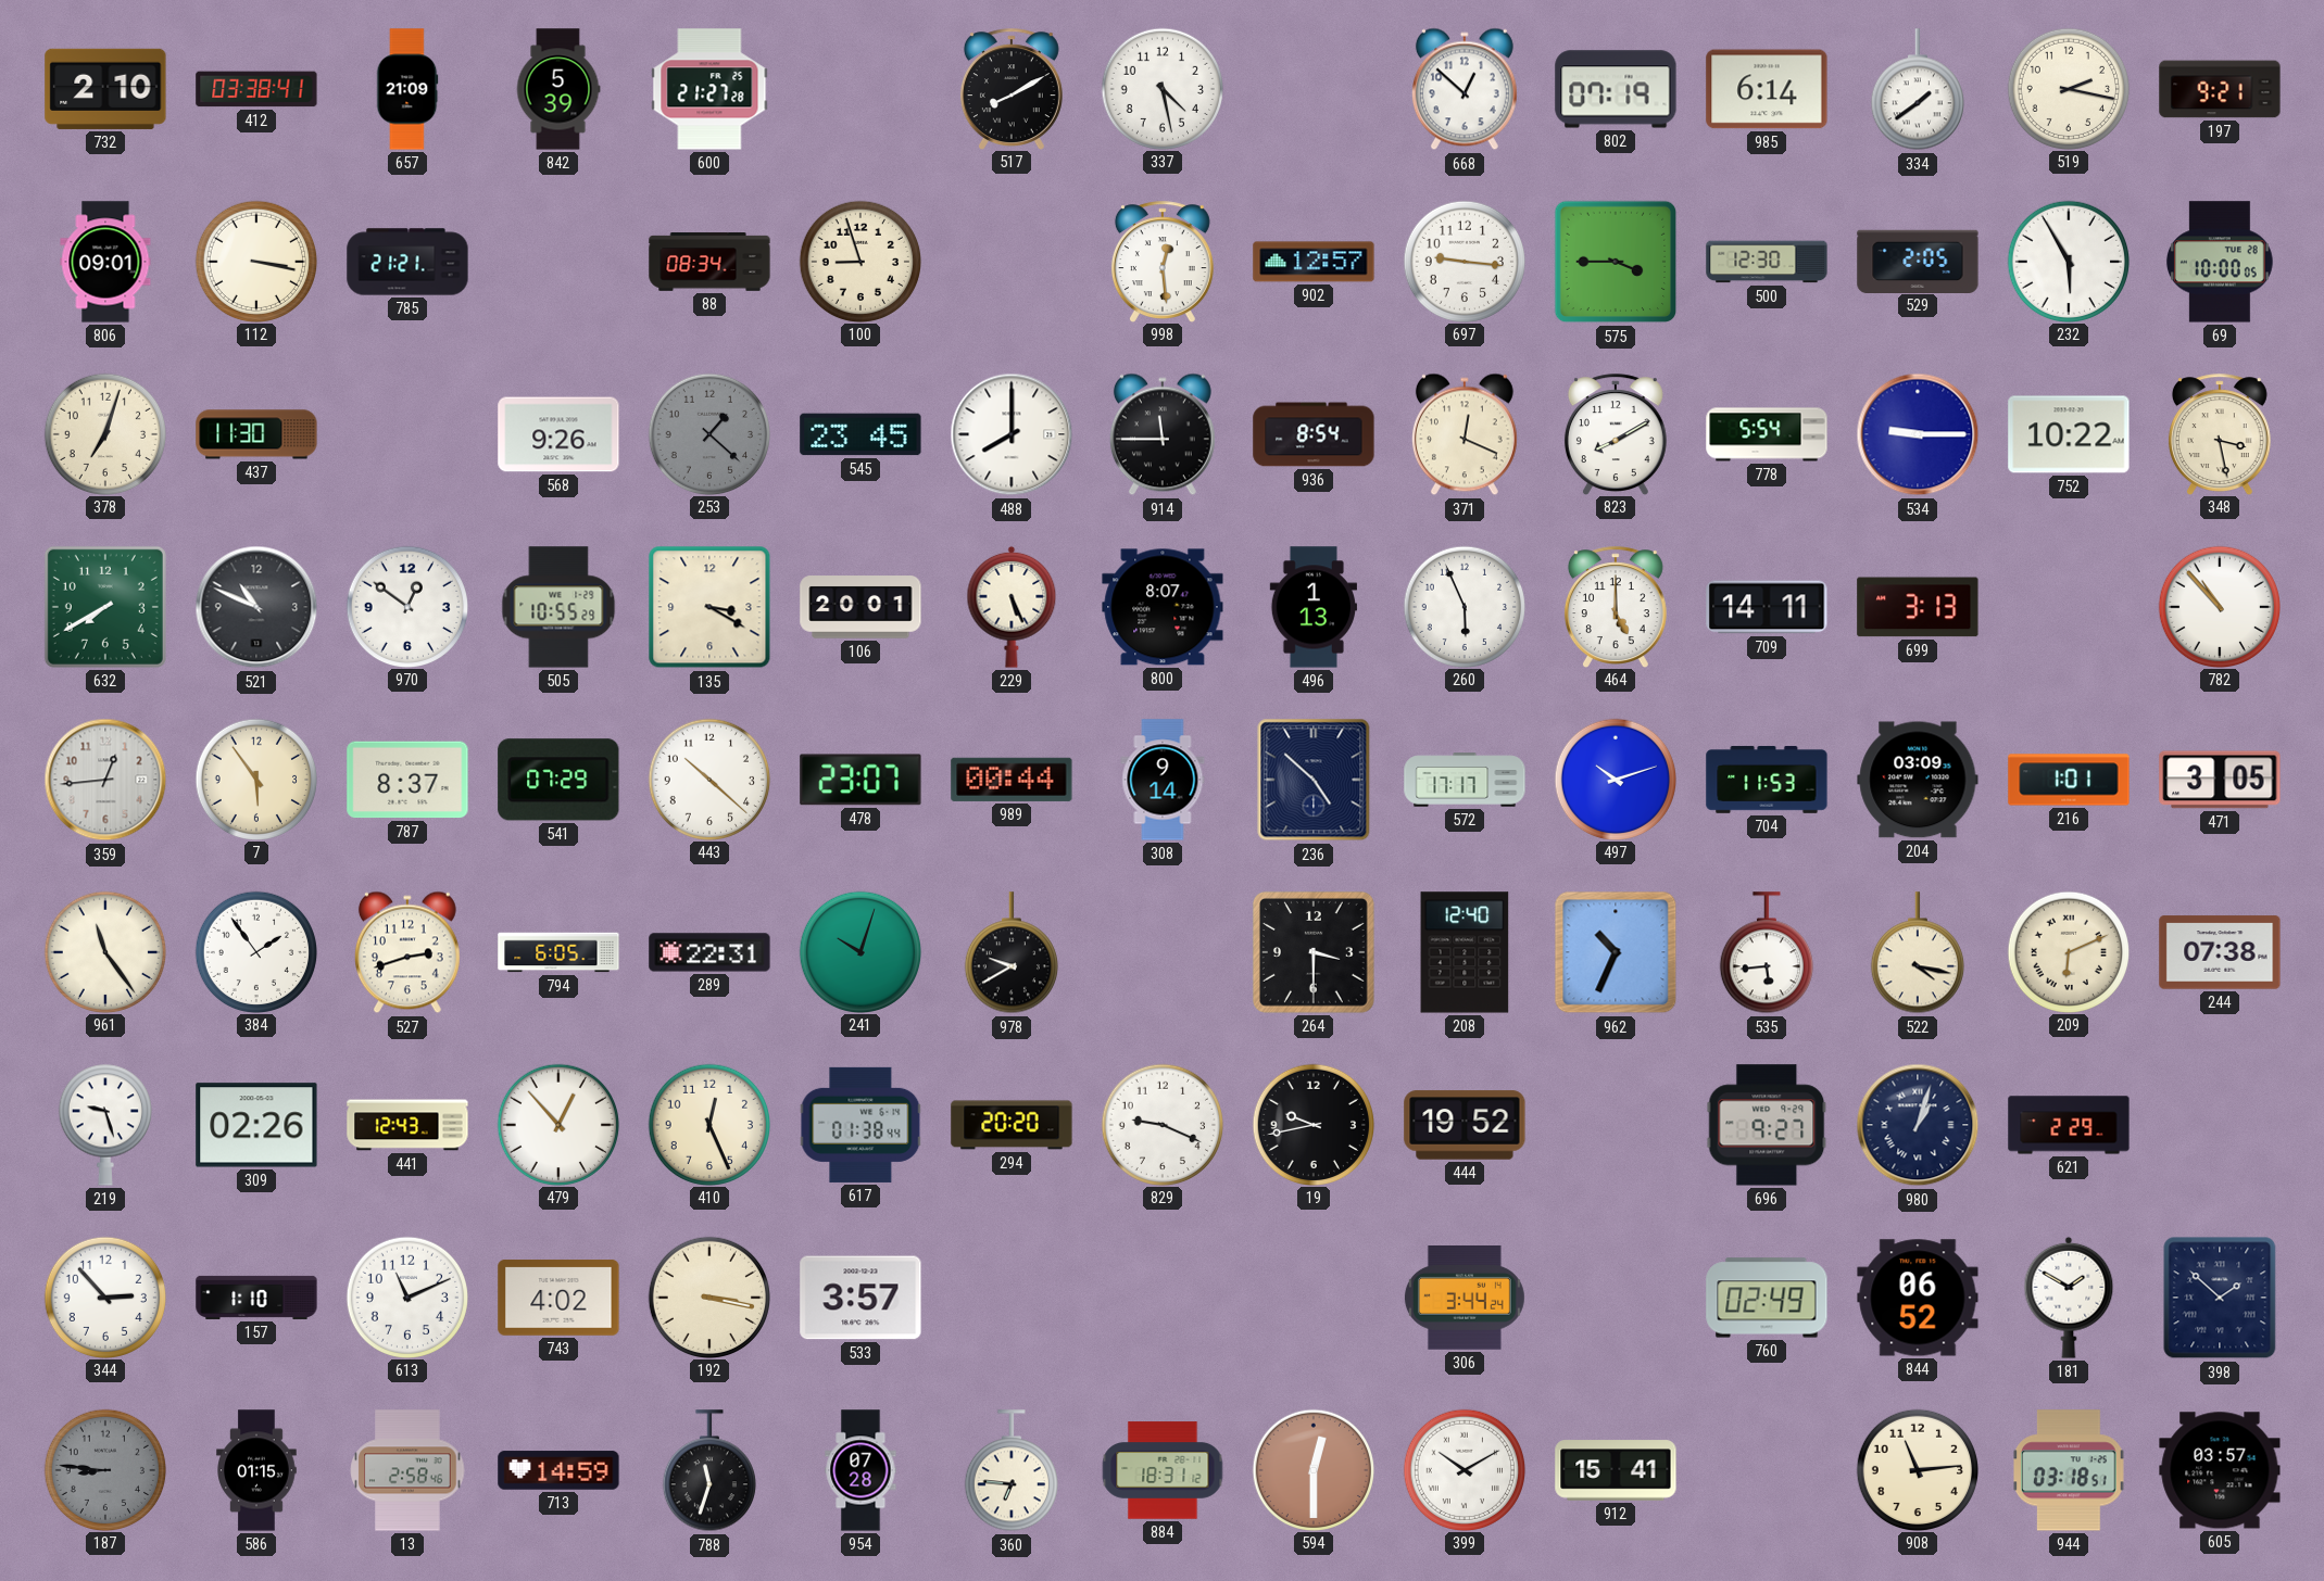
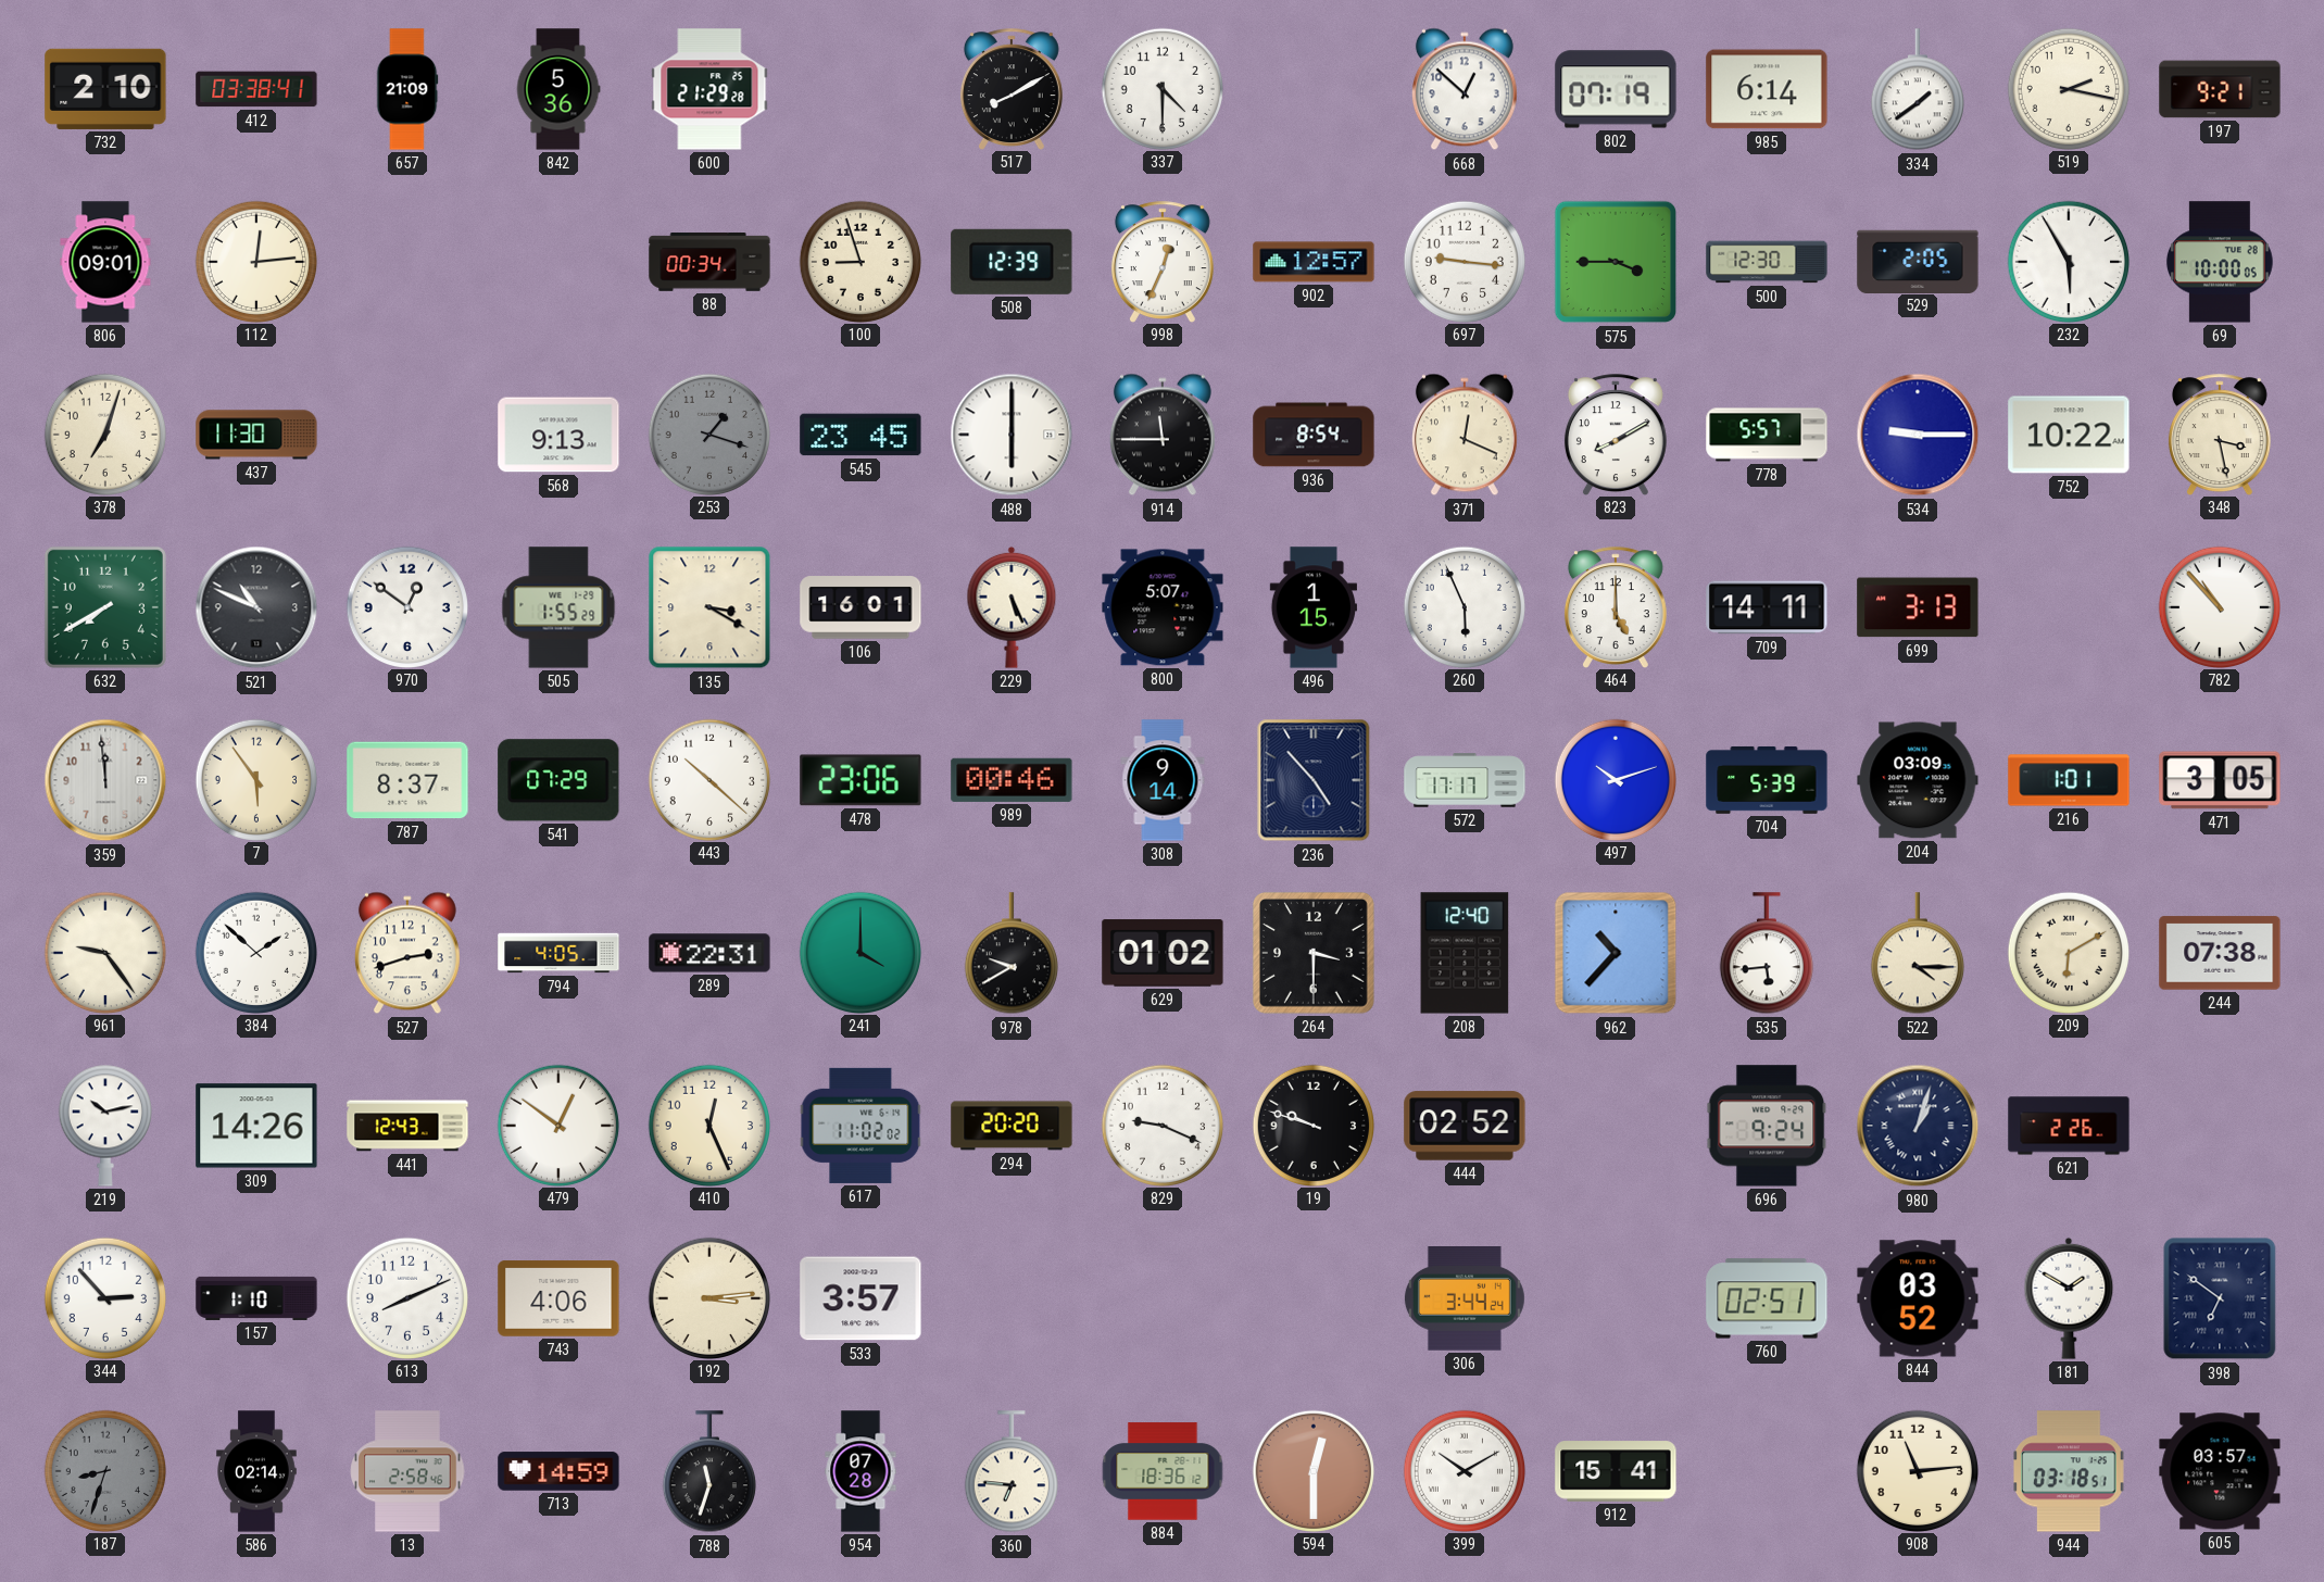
842: 5:39 -> 5:36
600: 21:27 -> 21:29
337: 4:28 -> 4:30
112: 3:17 -> 12:14
785: 21:21 -> none
88: 08:34 -> 00:34
508: none -> 12:39
998: 12:29 -> 12:34
568: 9:26 -> 9:13
253: 1:22 -> 1:18
488: 8:00 -> 6:00
778: 5:54 -> 5:57
505: 10:55 -> 1:55
106: 20:01 -> 16:01
800: 8:07 -> 5:07
496: 1:13 -> 1:15
359: 12:44 -> 11:59
478: 23:07 -> 23:06
989: 00:44 -> 00:46
236: 4:52 -> 4:53
704: 11:53 -> 5:39
961: 11:24 -> 9:24
384: 1:54 -> 1:52
794: 6:05 -> 4:05
241: 10:03 -> 4:00
629: none -> 01:02
962: 10:34 -> 10:37
522: 4:17 -> 4:15
209: 6:11 -> 6:10
219: 9:27 -> 10:13
309: 02:26 -> 14:26
479: 12:53 -> 12:51
617: 01:38 -> 11:02
19: 9:43 -> 9:48
444: 19:52 -> 02:52
696: 9:27 -> 9:24
621: 2:29 -> 2:26
613: 11:11 -> 8:11
743: 4:02 -> 4:06
192: 3:17 -> 3:14
760: 02:49 -> 02:51
844: 06:52 -> 03:52
398: 1:52 -> 6:51
187: 8:46 -> 8:33
586: 01:15 -> 02:14
884: 18:31 -> 18:36
